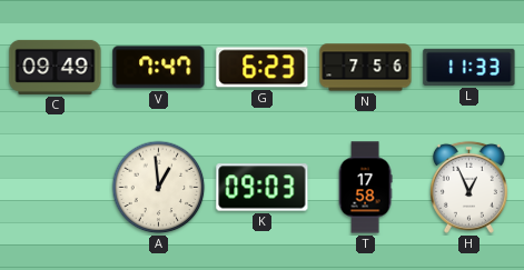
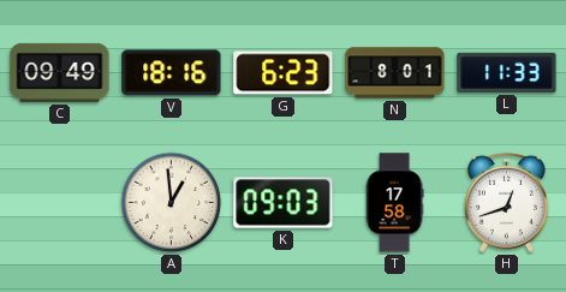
V: 7:47 -> 18:16
N: 7:56 -> 8:01
H: 12:56 -> 12:42
